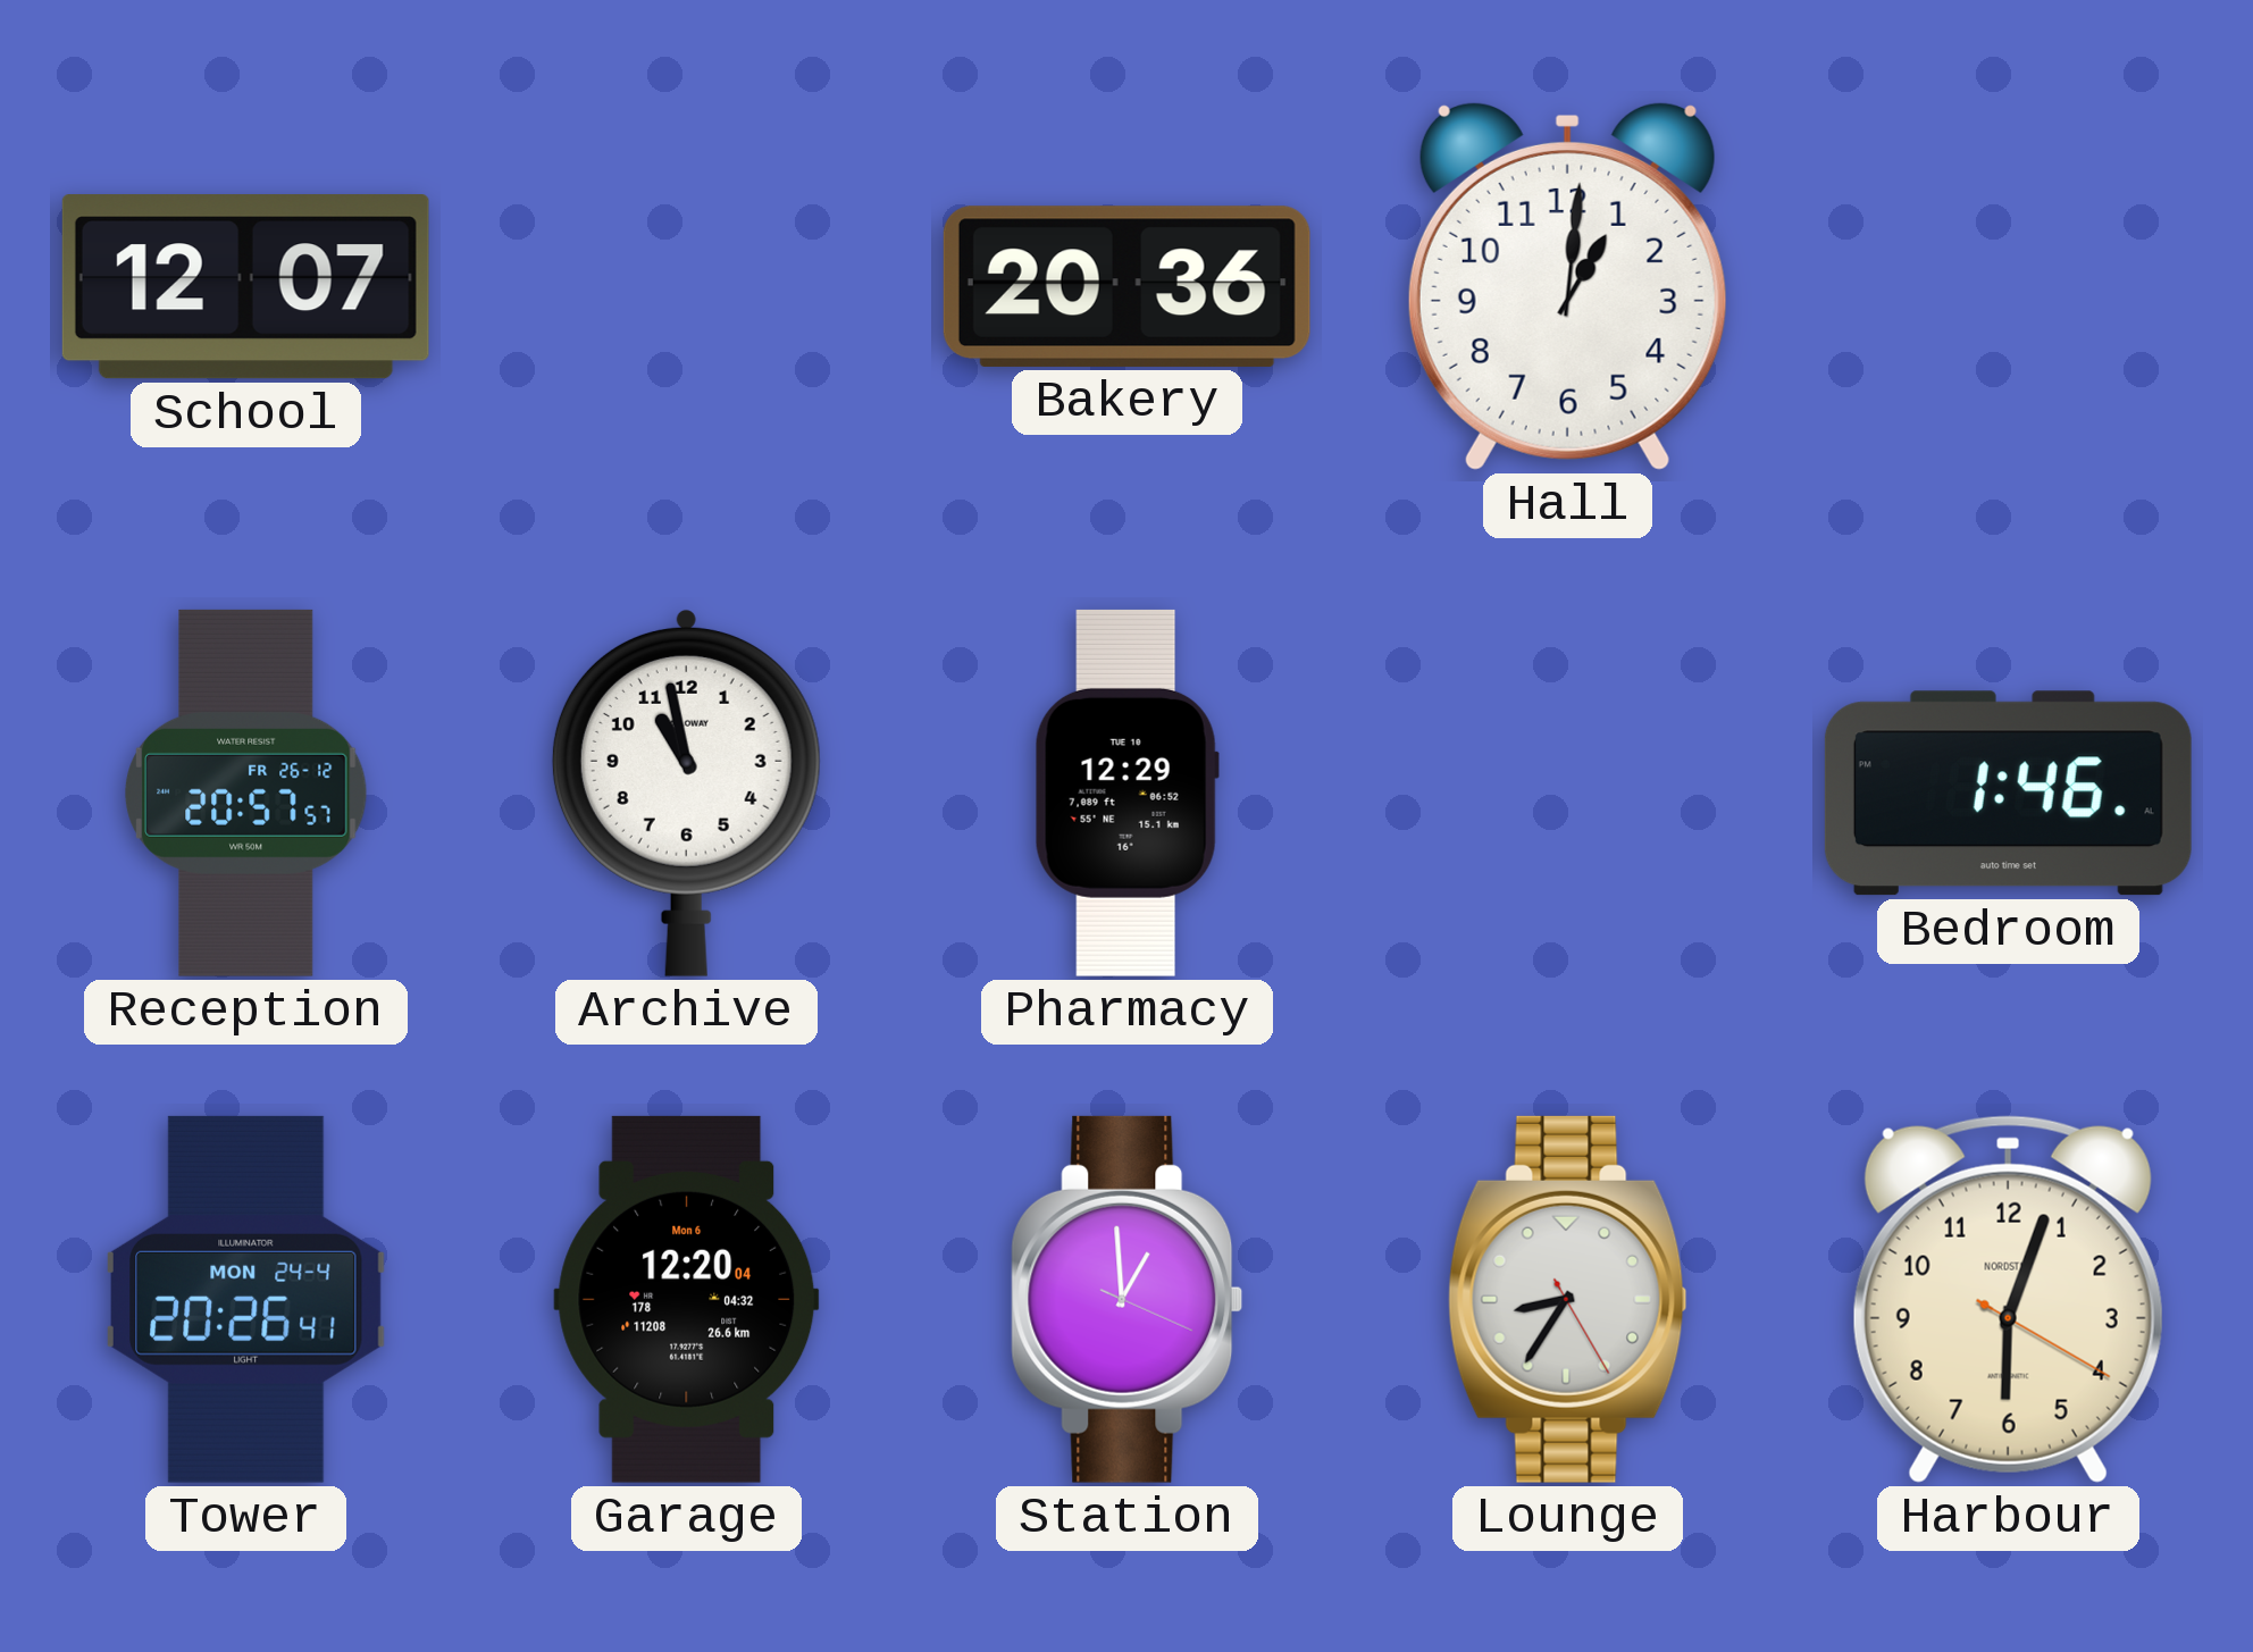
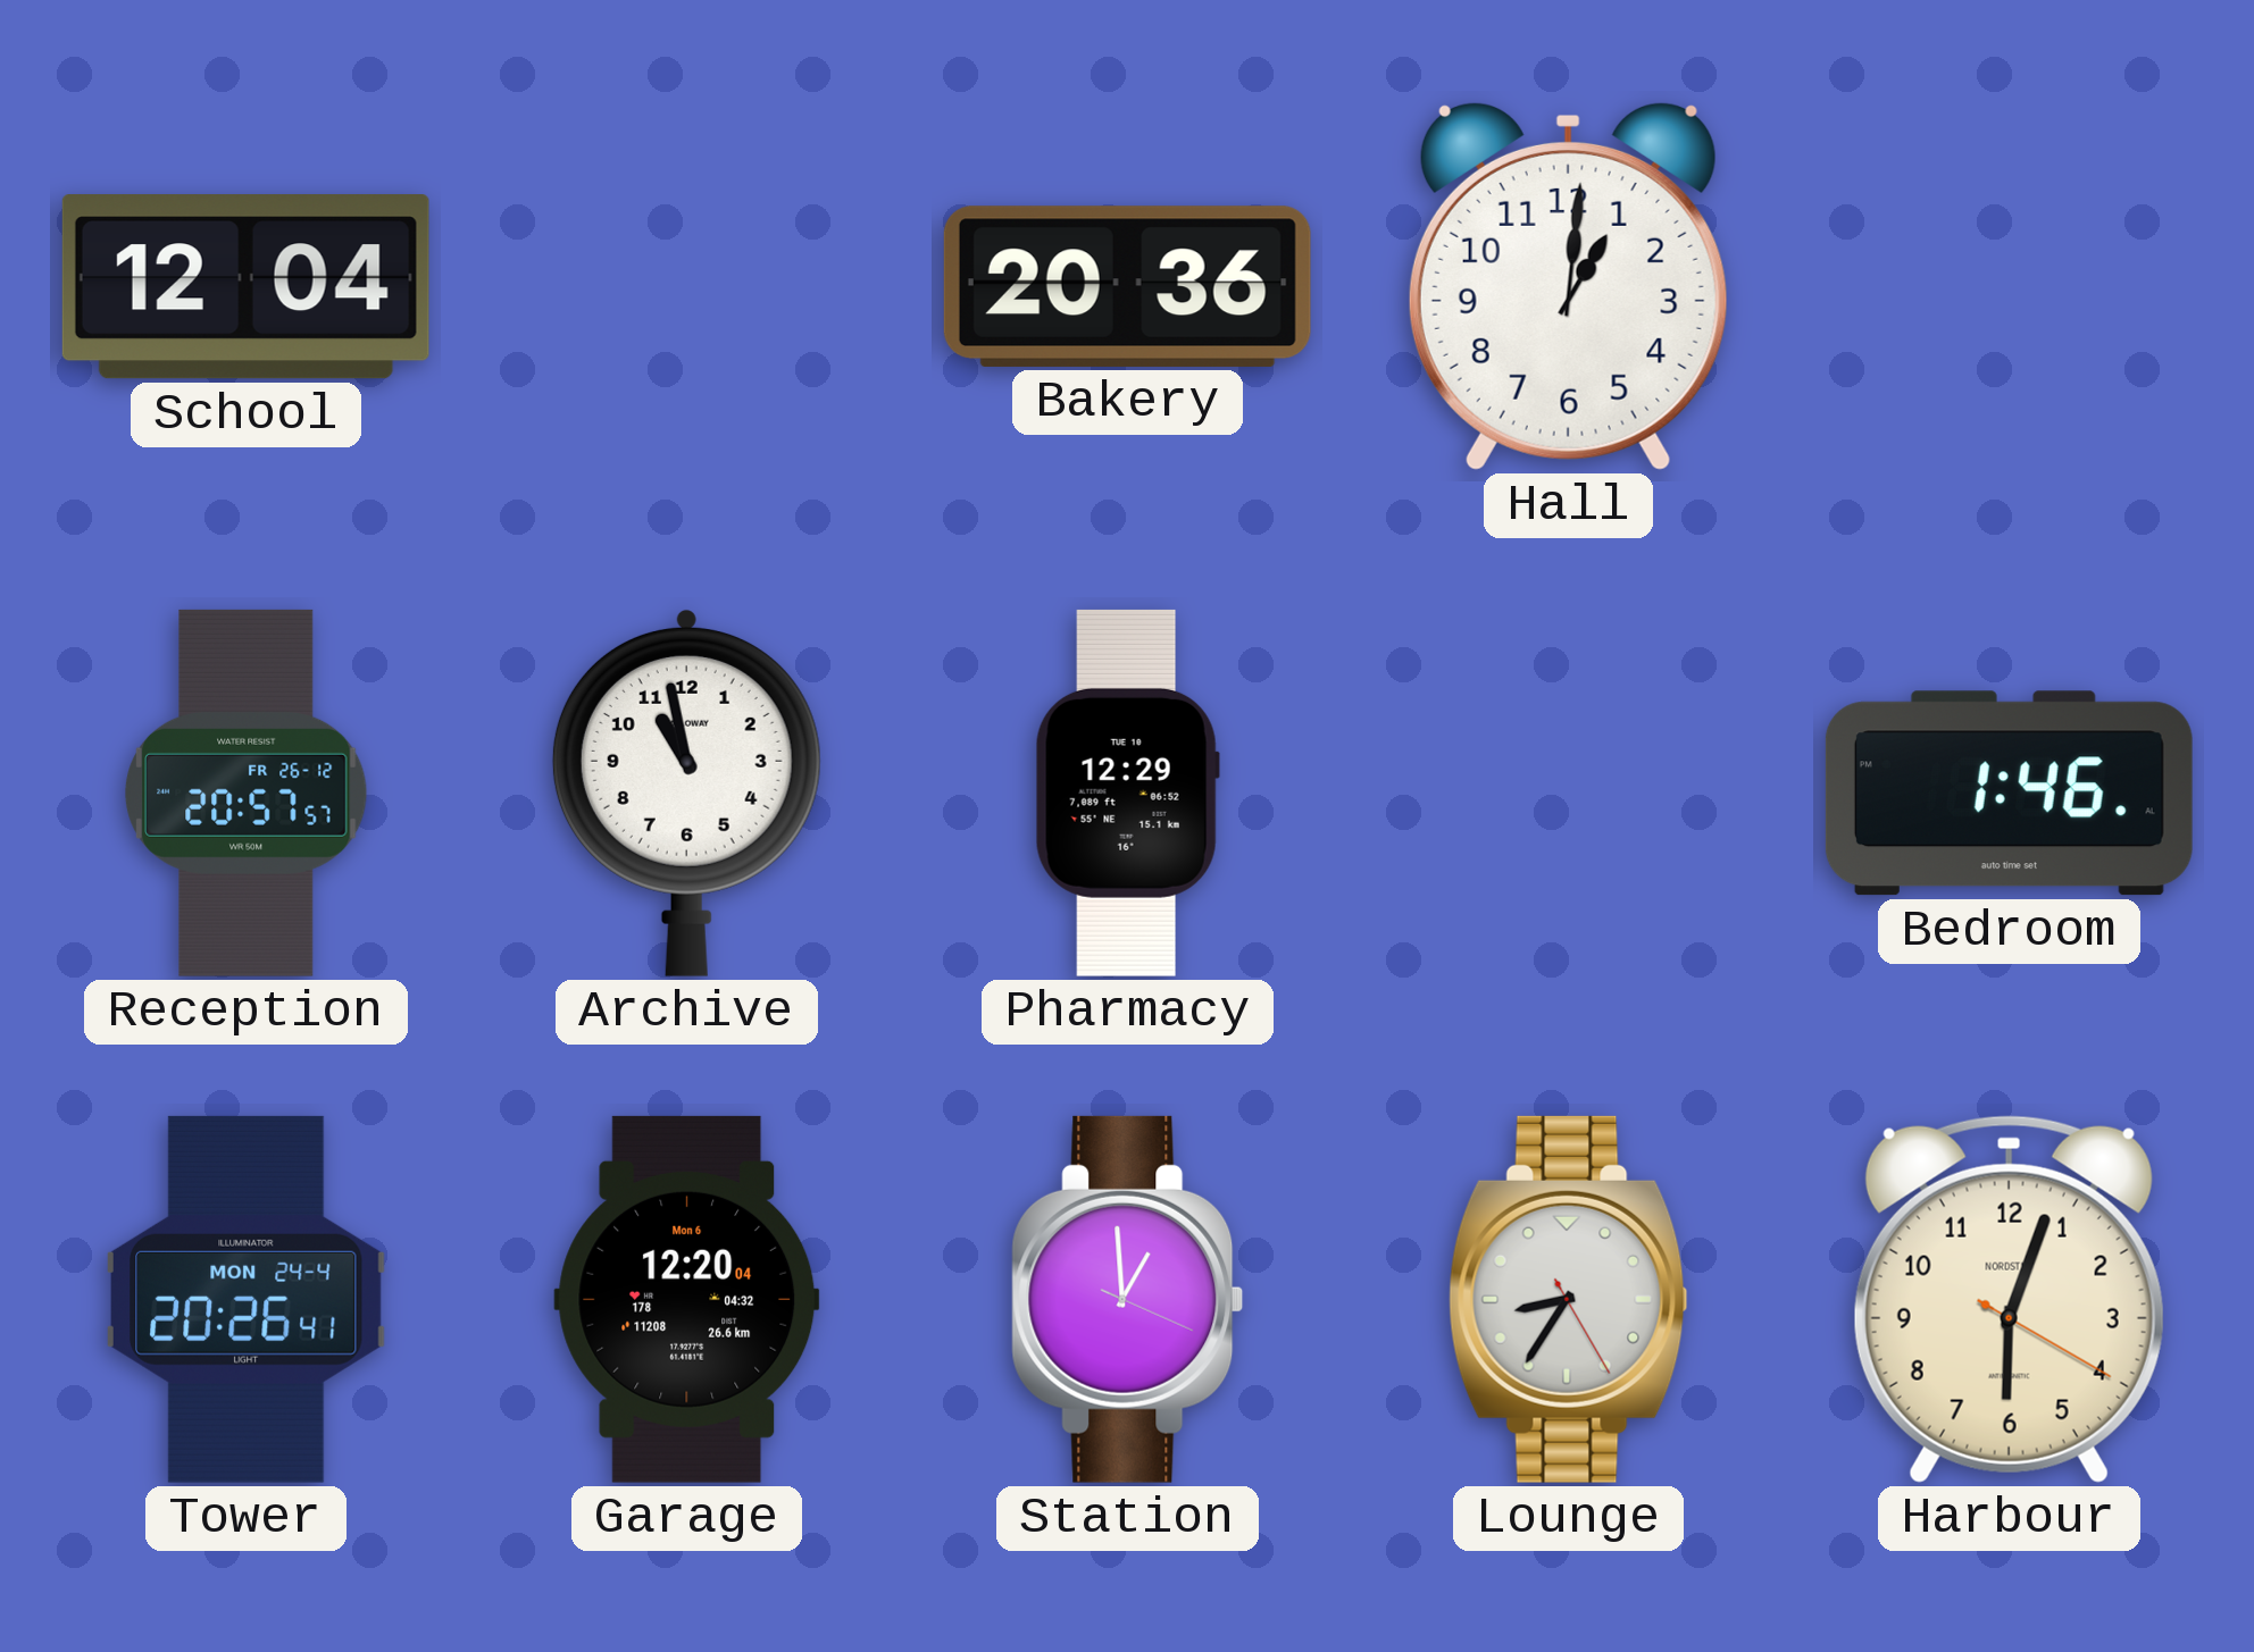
School: 12:07 -> 12:04
